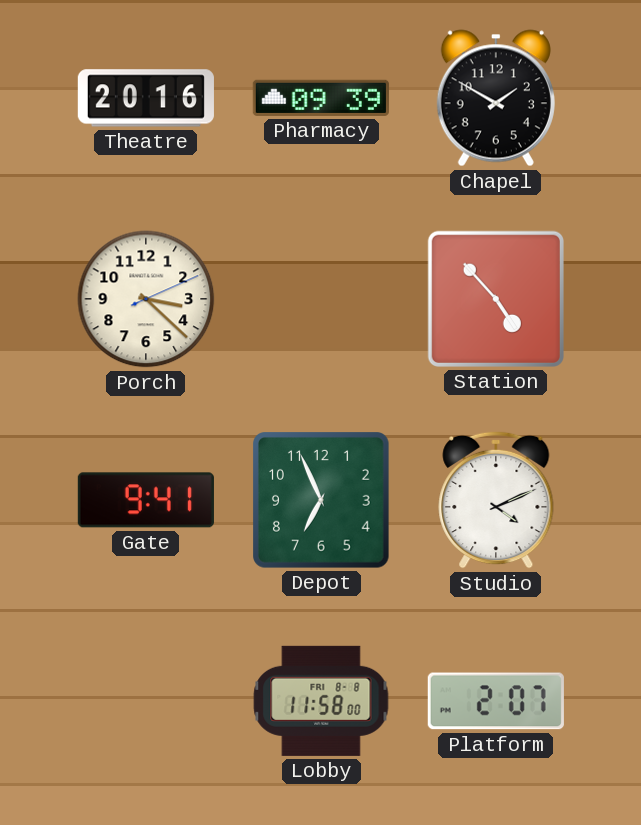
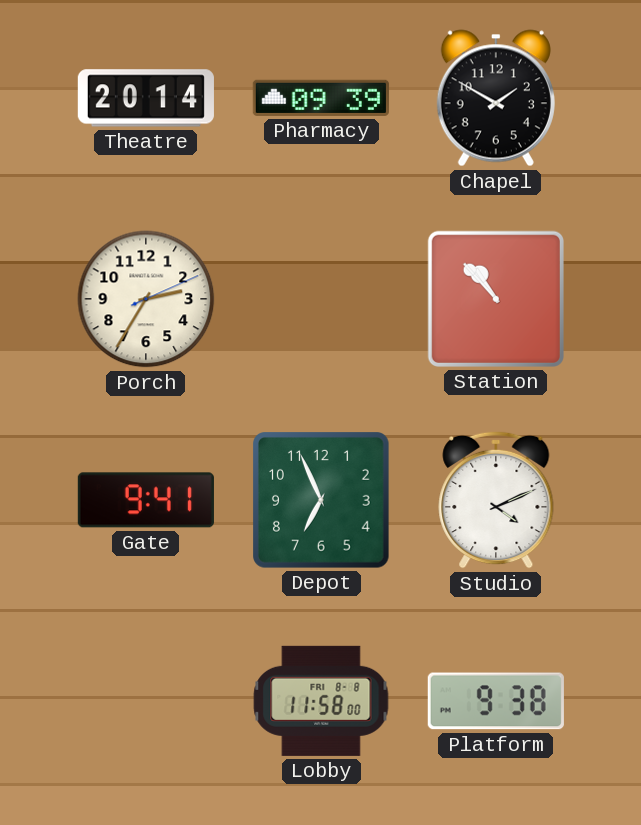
Theatre: 20:16 -> 20:14
Porch: 3:22 -> 2:35
Station: 4:53 -> 10:53
Platform: 2:07 -> 9:38
